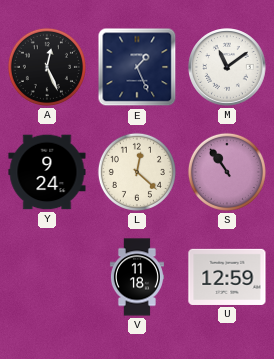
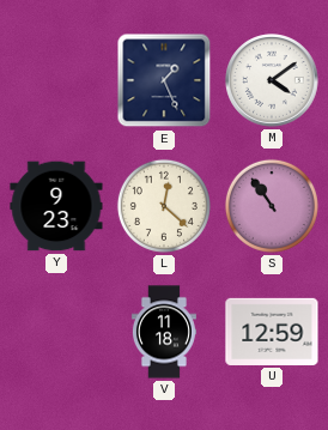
A: 12:26 -> none
M: 11:09 -> 4:09
Y: 9:24 -> 9:23
